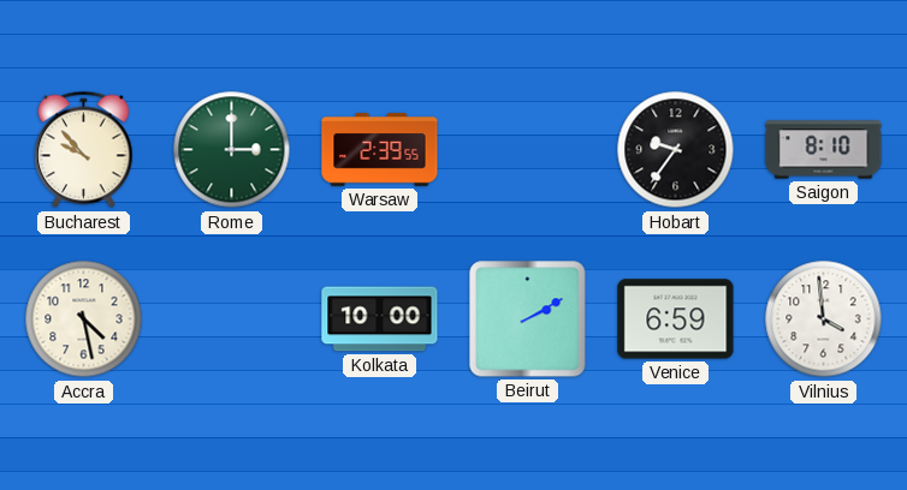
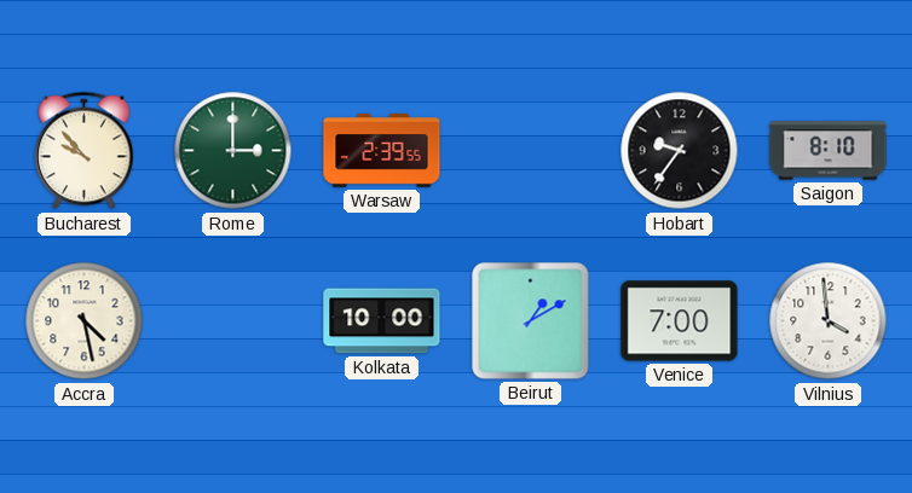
Beirut: 2:10 -> 1:10
Venice: 6:59 -> 7:00
